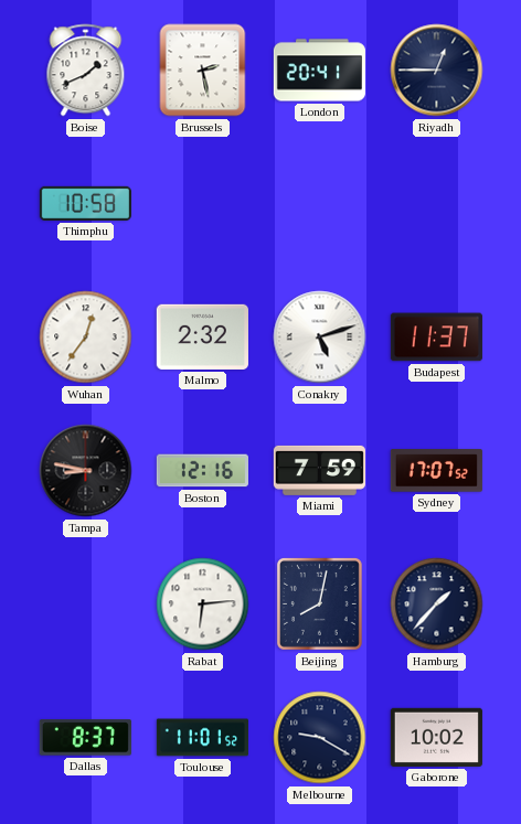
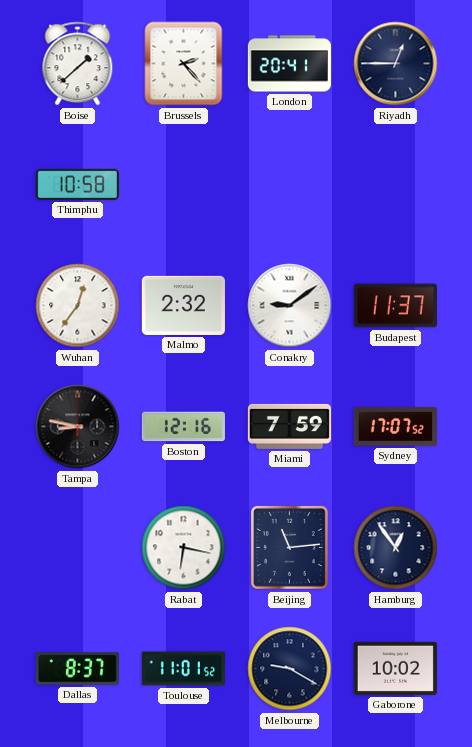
Boise: 1:41 -> 1:38
Brussels: 2:28 -> 2:23
Conakry: 5:12 -> 9:09
Rabat: 6:14 -> 6:17
Beijing: 8:02 -> 11:14
Hamburg: 1:37 -> 12:54
